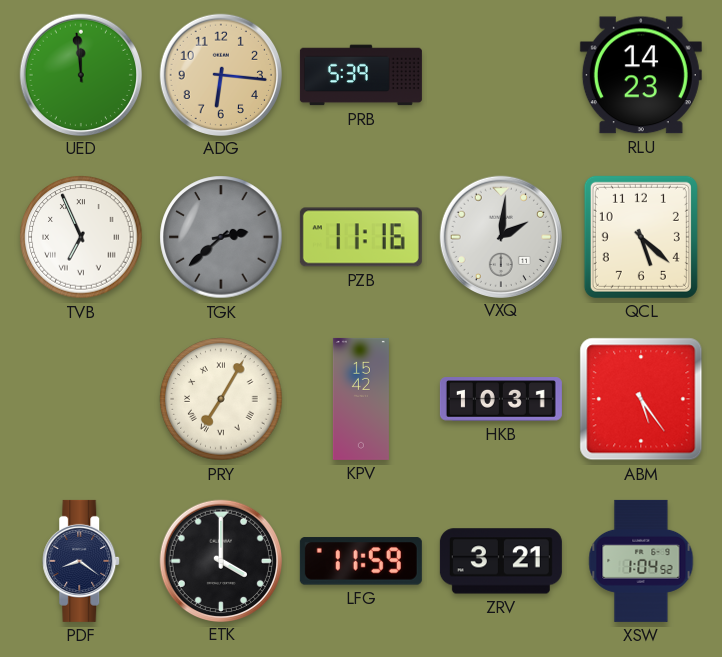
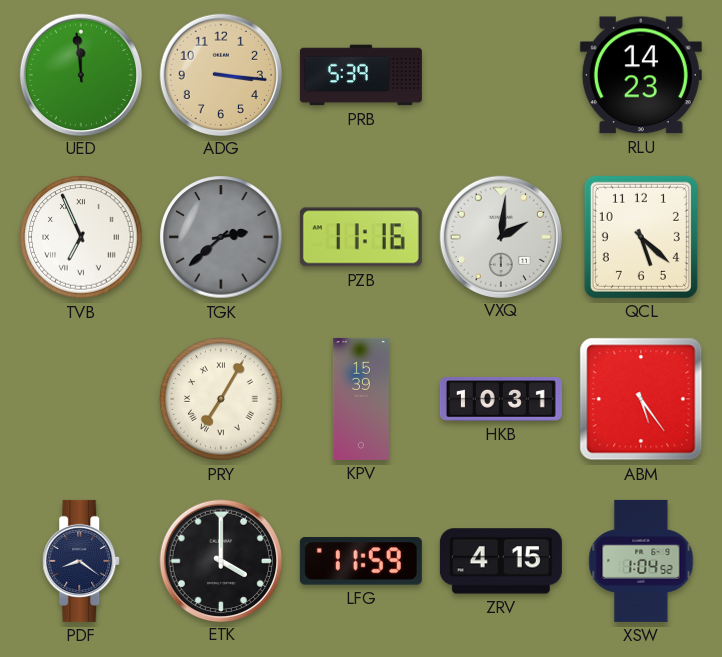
ADG: 6:16 -> 3:16
KPV: 15:42 -> 15:39
ZRV: 3:21 -> 4:15
